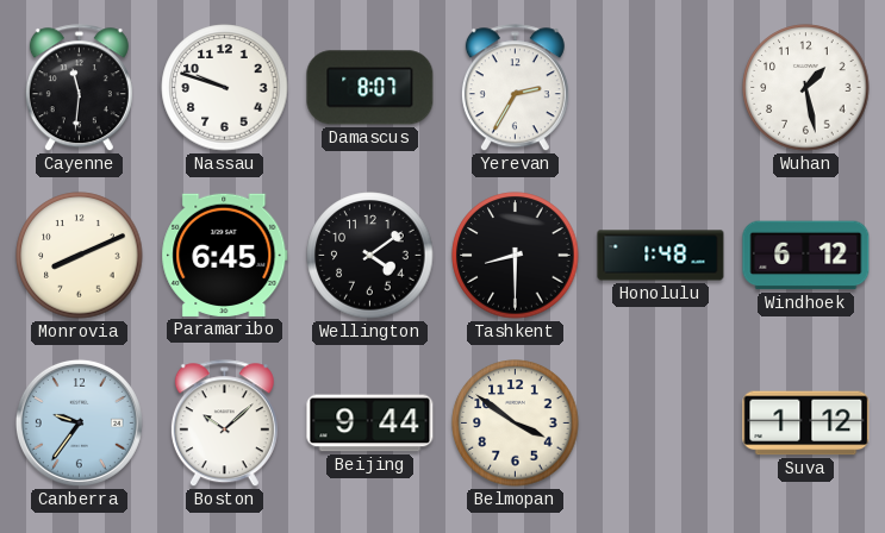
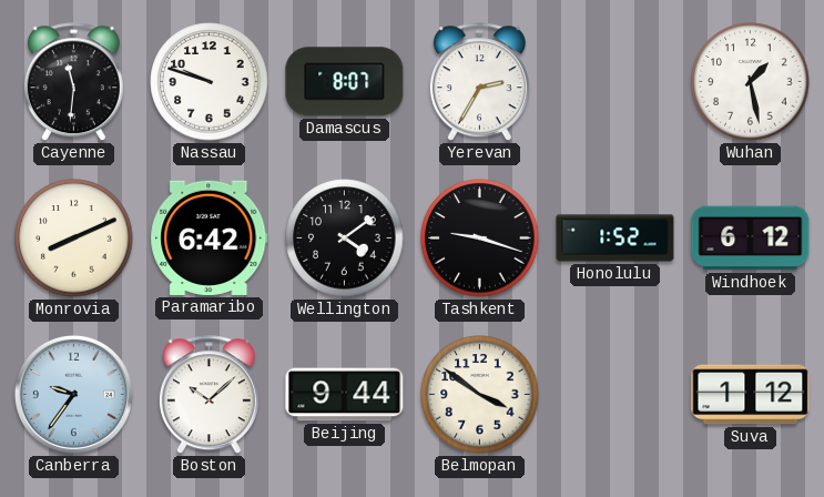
Paramaribo: 6:45 -> 6:42
Tashkent: 8:30 -> 9:18
Honolulu: 1:48 -> 1:52
